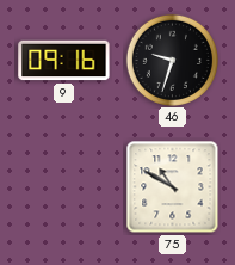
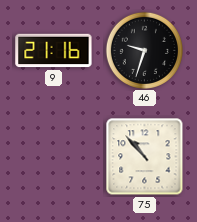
9: 09:16 -> 21:16
75: 10:50 -> 10:53
